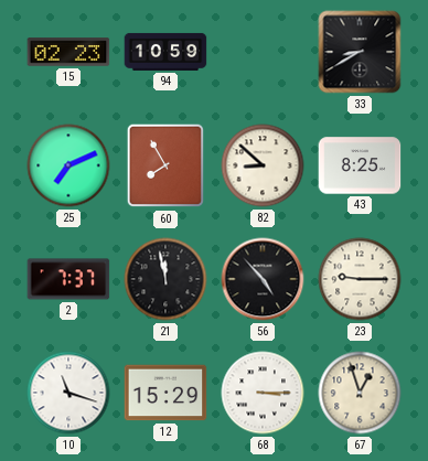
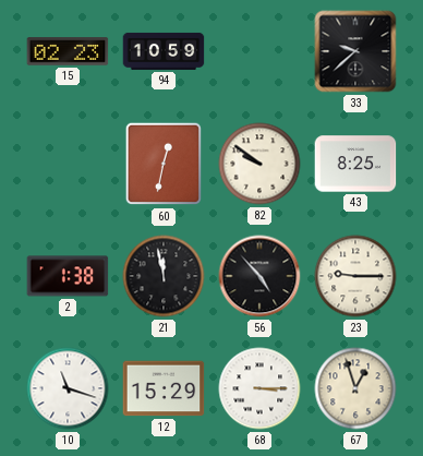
33: 8:40 -> 9:38
25: 7:11 -> none
60: 7:55 -> 12:32
82: 8:52 -> 9:51
2: 7:37 -> 1:38
